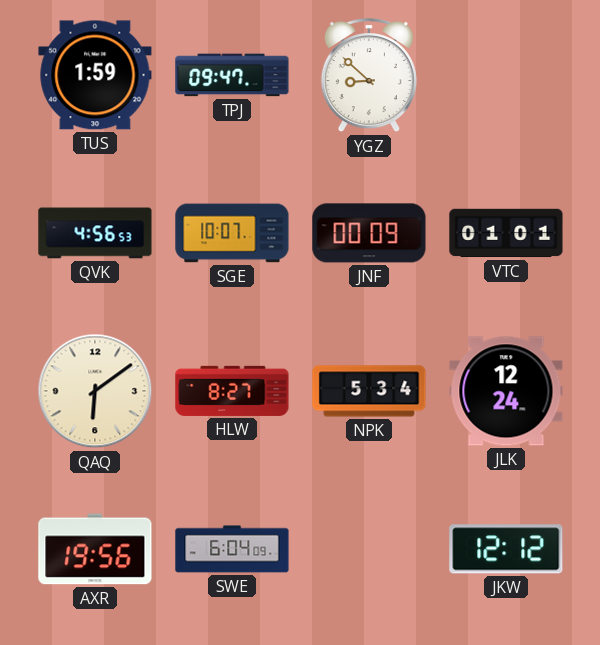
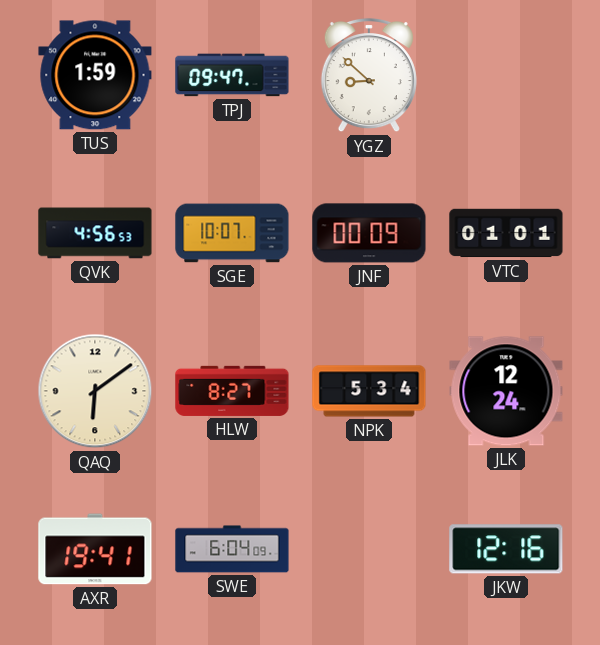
AXR: 19:56 -> 19:41
JKW: 12:12 -> 12:16
